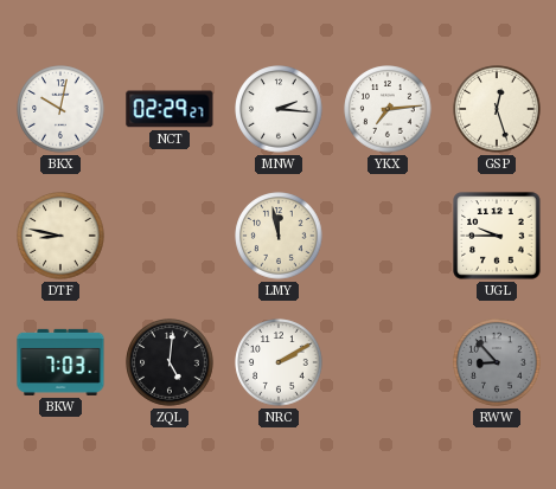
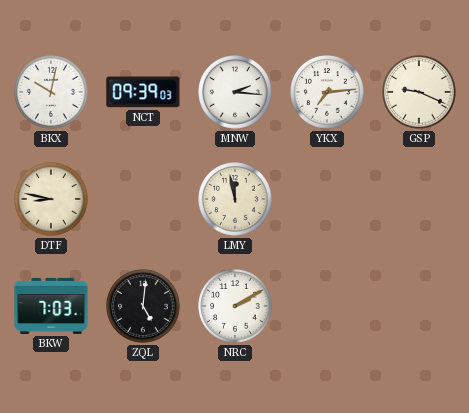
NCT: 02:29 -> 09:39
GSP: 12:27 -> 9:19
UGL: 9:45 -> none
RWW: 8:53 -> none
